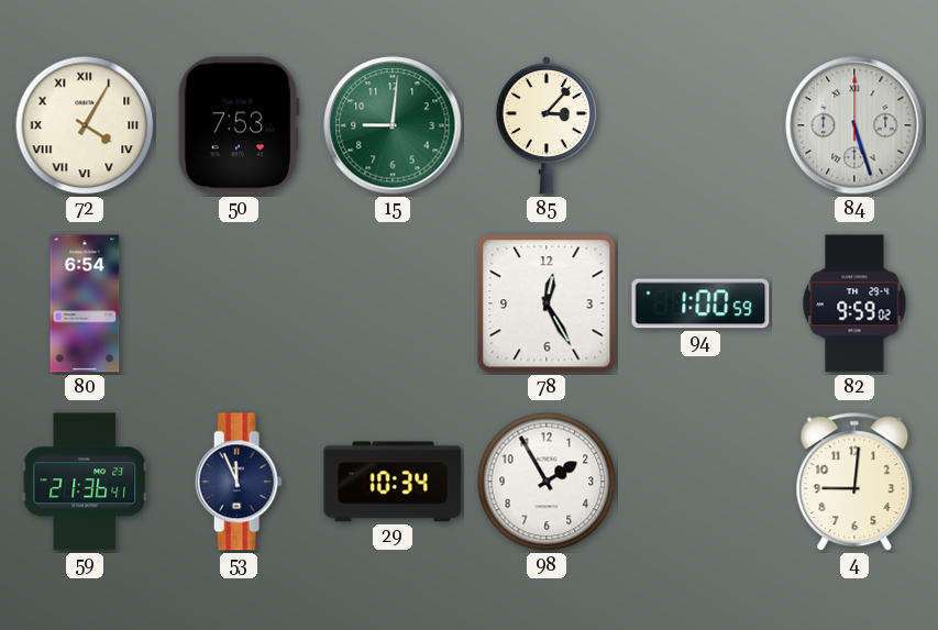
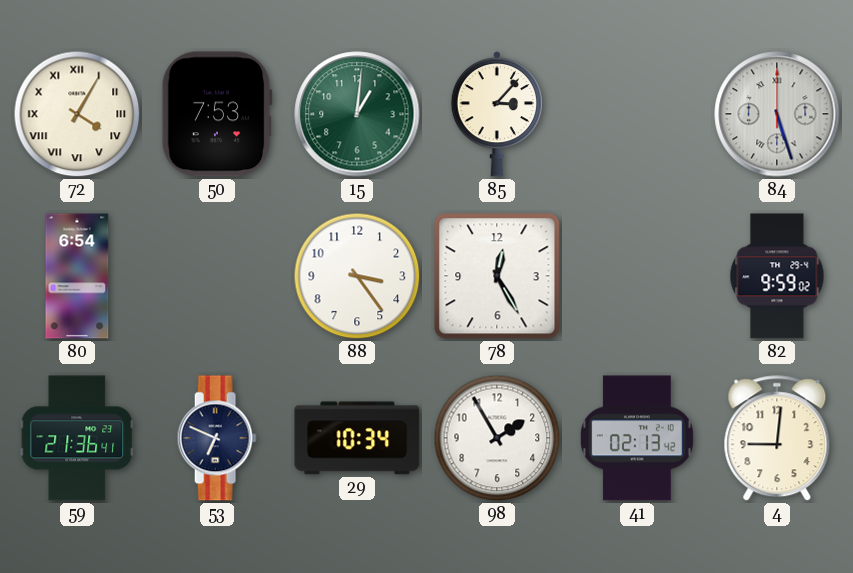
15: 9:01 -> 1:01
88: none -> 3:24
94: 1:00 -> none
53: 11:56 -> 6:49
41: none -> 02:13
